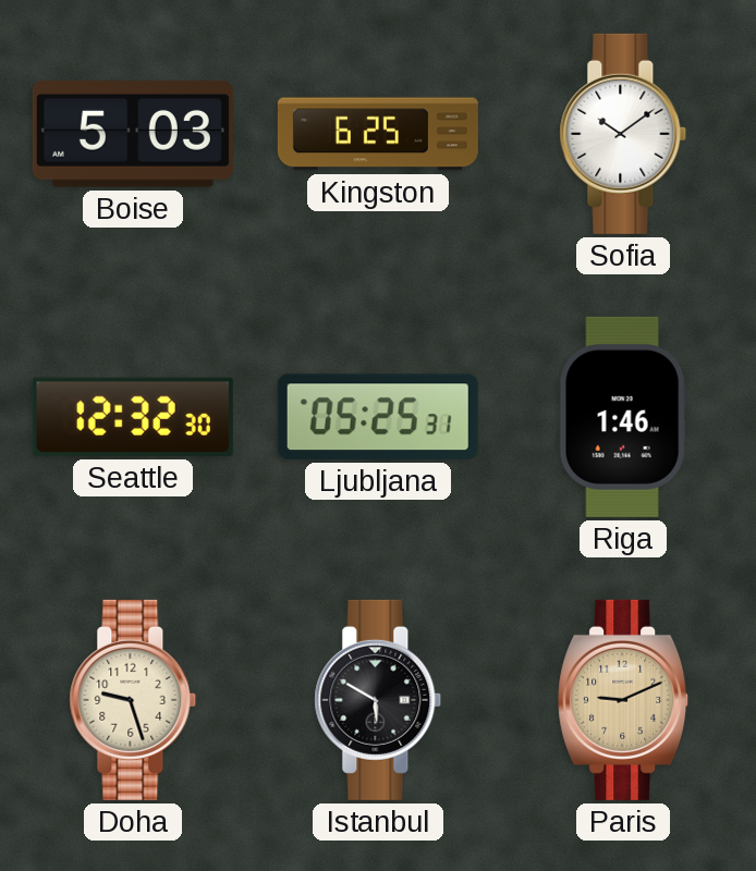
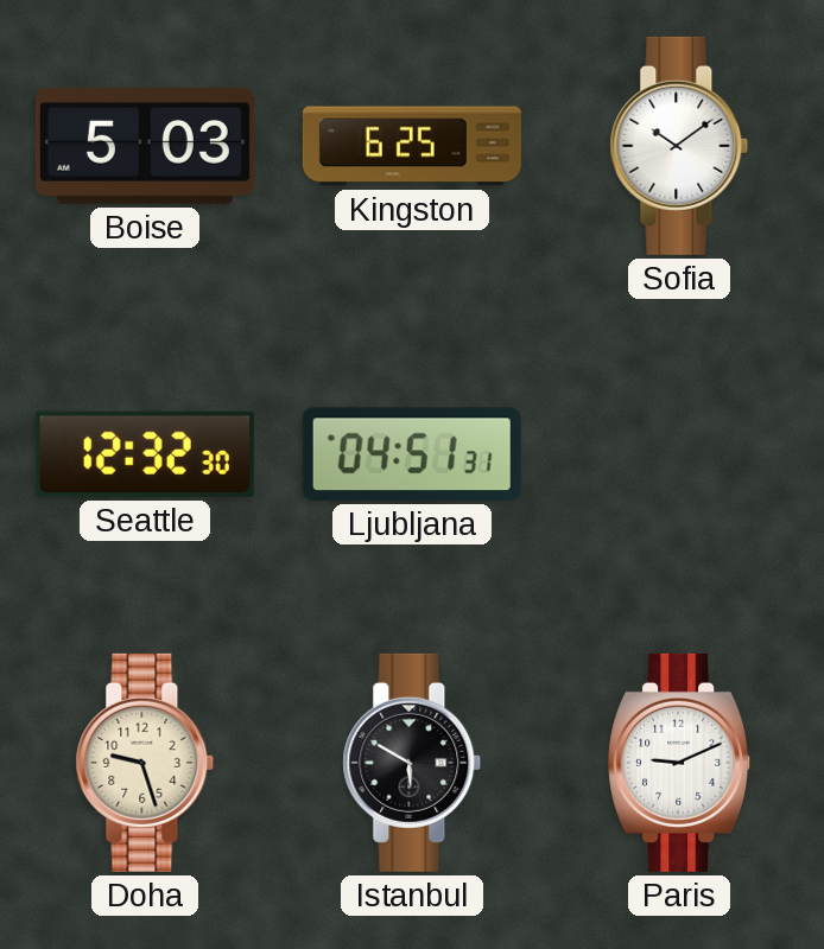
Ljubljana: 05:25 -> 04:51
Riga: 1:46 -> none
Paris dial: champagne -> white
